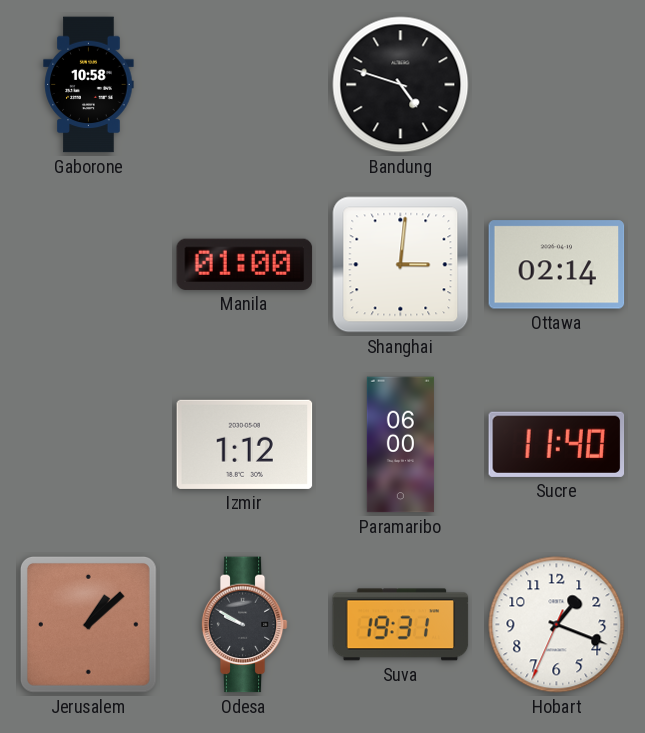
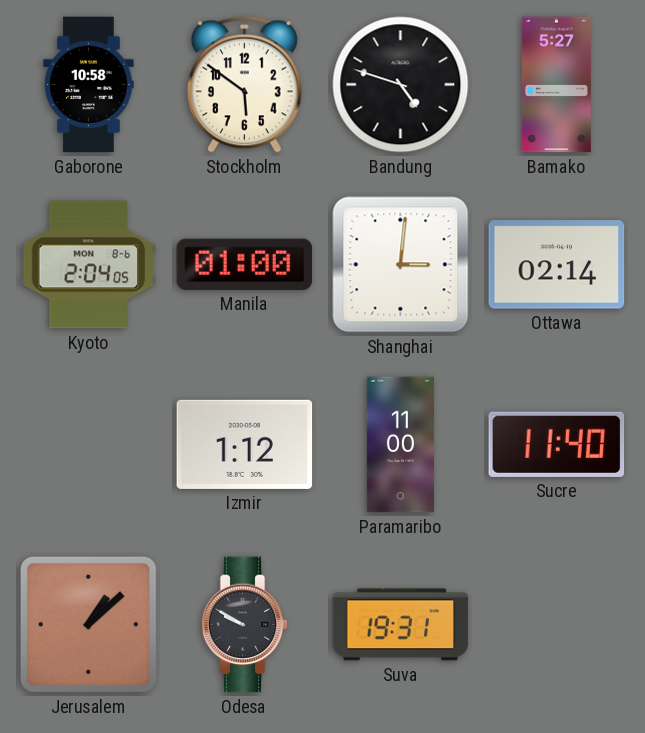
Stockholm: none -> 5:51
Bamako: none -> 5:27
Kyoto: none -> 2:04
Paramaribo: 06:00 -> 11:00
Hobart: 1:18 -> none
